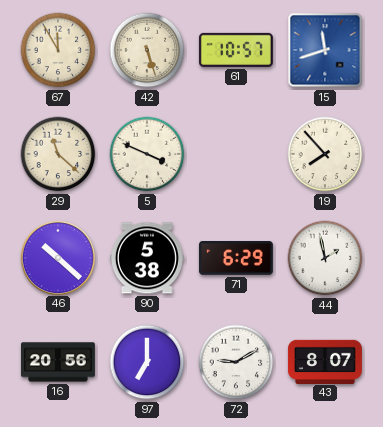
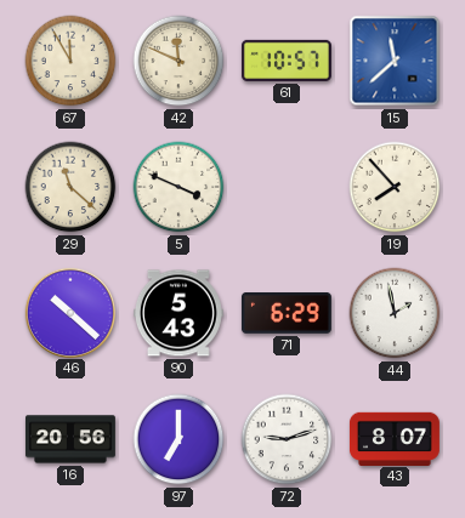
42: 5:27 -> 11:49
15: 11:42 -> 11:38
90: 5:38 -> 5:43
72: 9:10 -> 9:12
